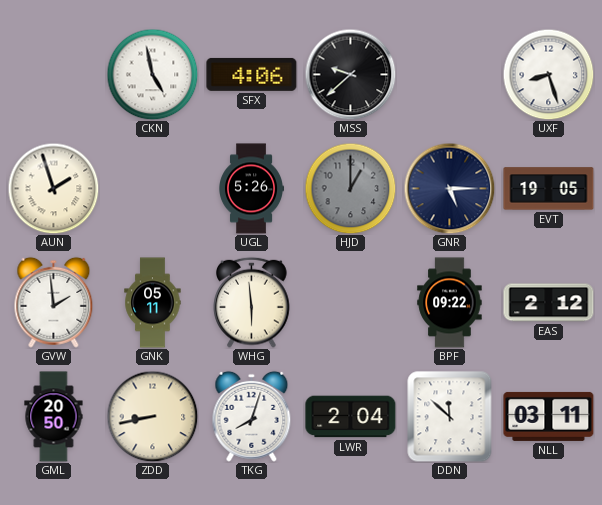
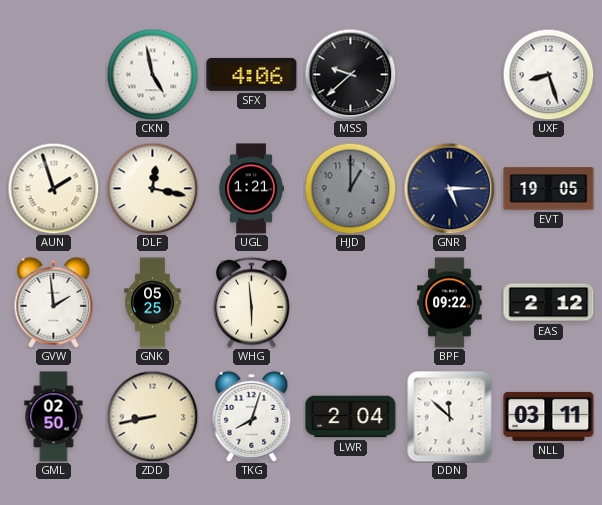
DLF: none -> 12:17
UGL: 5:26 -> 1:21
GNK: 05:11 -> 05:25
GML: 20:50 -> 02:50
